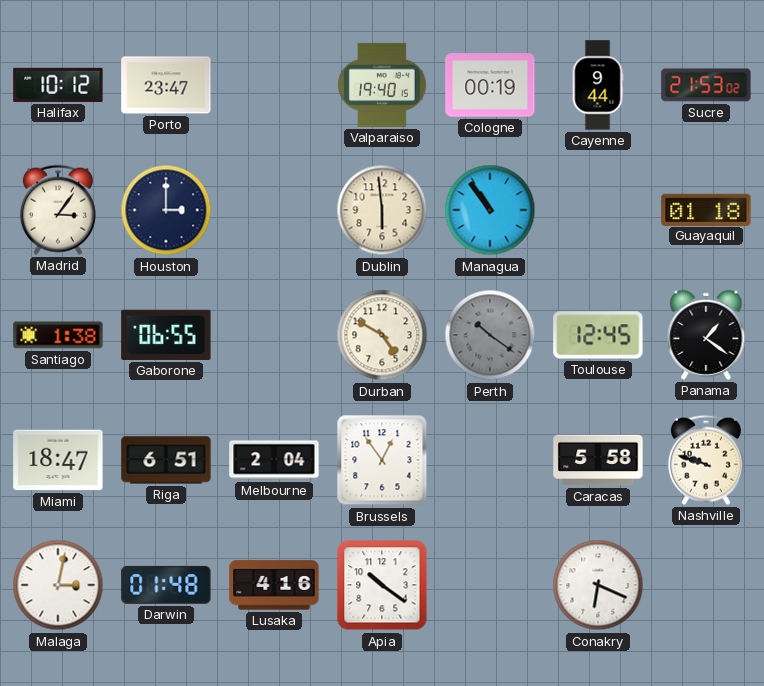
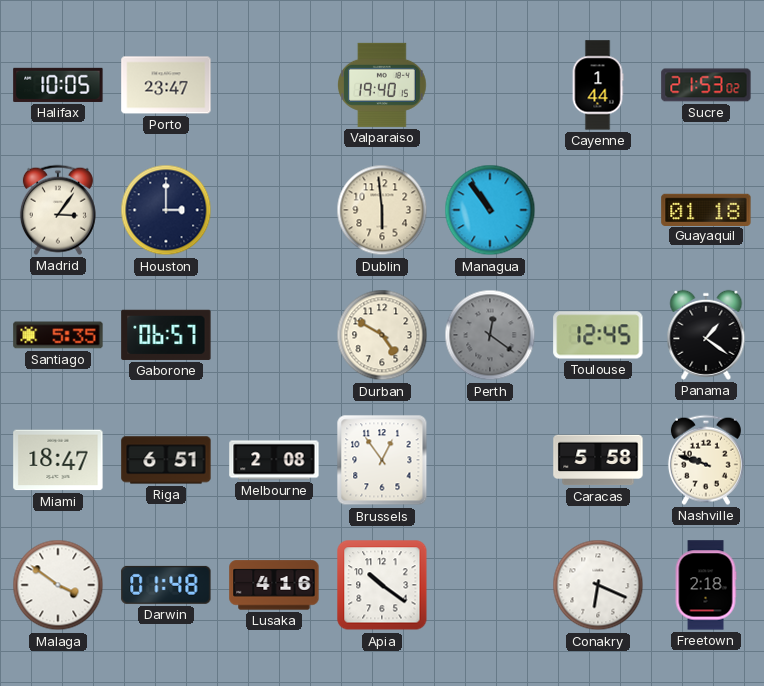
Halifax: 10:12 -> 10:05
Cologne: 00:19 -> none
Cayenne: 9:44 -> 1:44
Santiago: 1:38 -> 5:35
Gaborone: 06:55 -> 06:57
Perth: 10:21 -> 12:21
Melbourne: 2:04 -> 2:08
Malaga: 3:02 -> 3:51
Freetown: none -> 2:18
